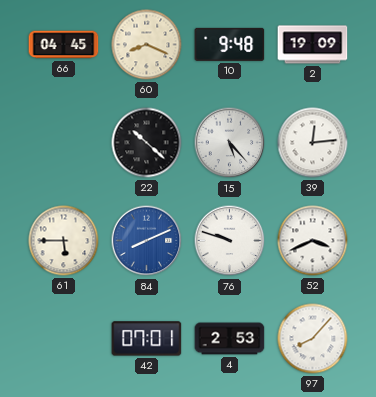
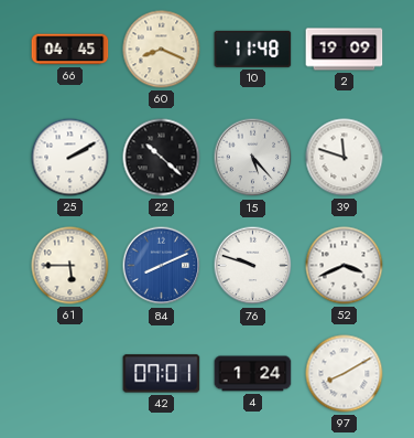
10: 9:48 -> 11:48
25: none -> 2:10
39: 12:14 -> 11:48
4: 2:53 -> 1:24
97: 8:07 -> 8:10
